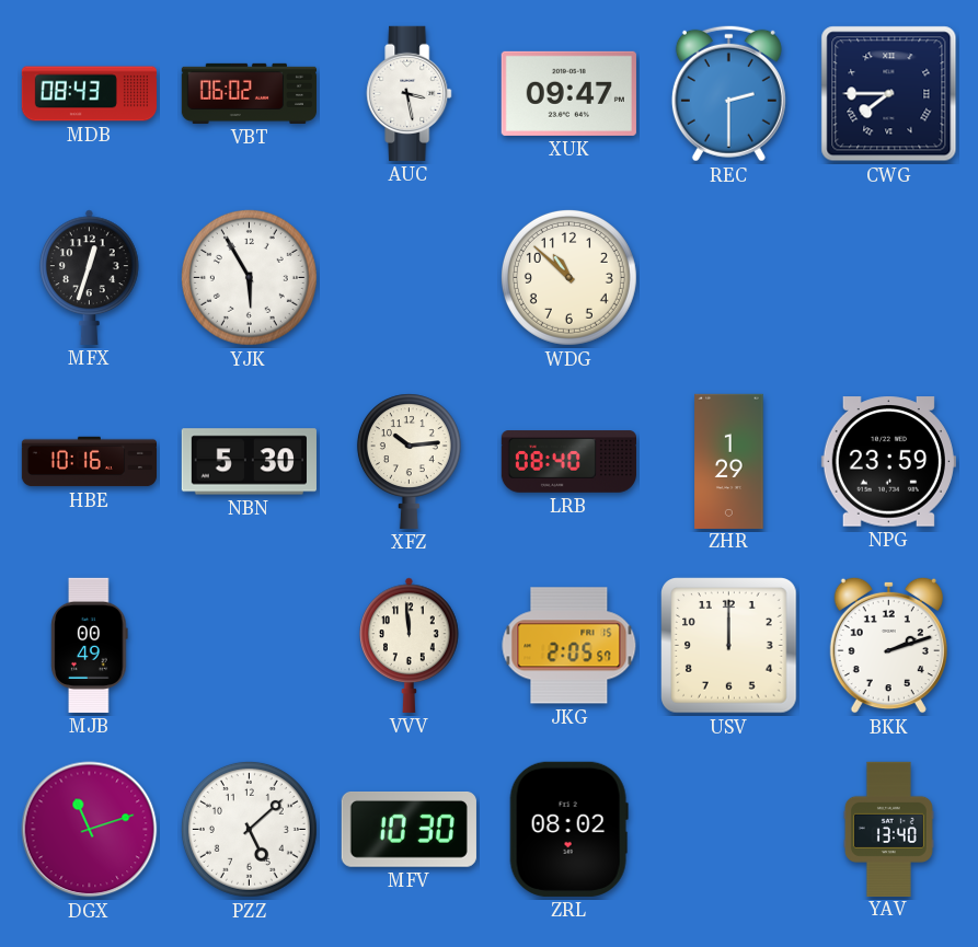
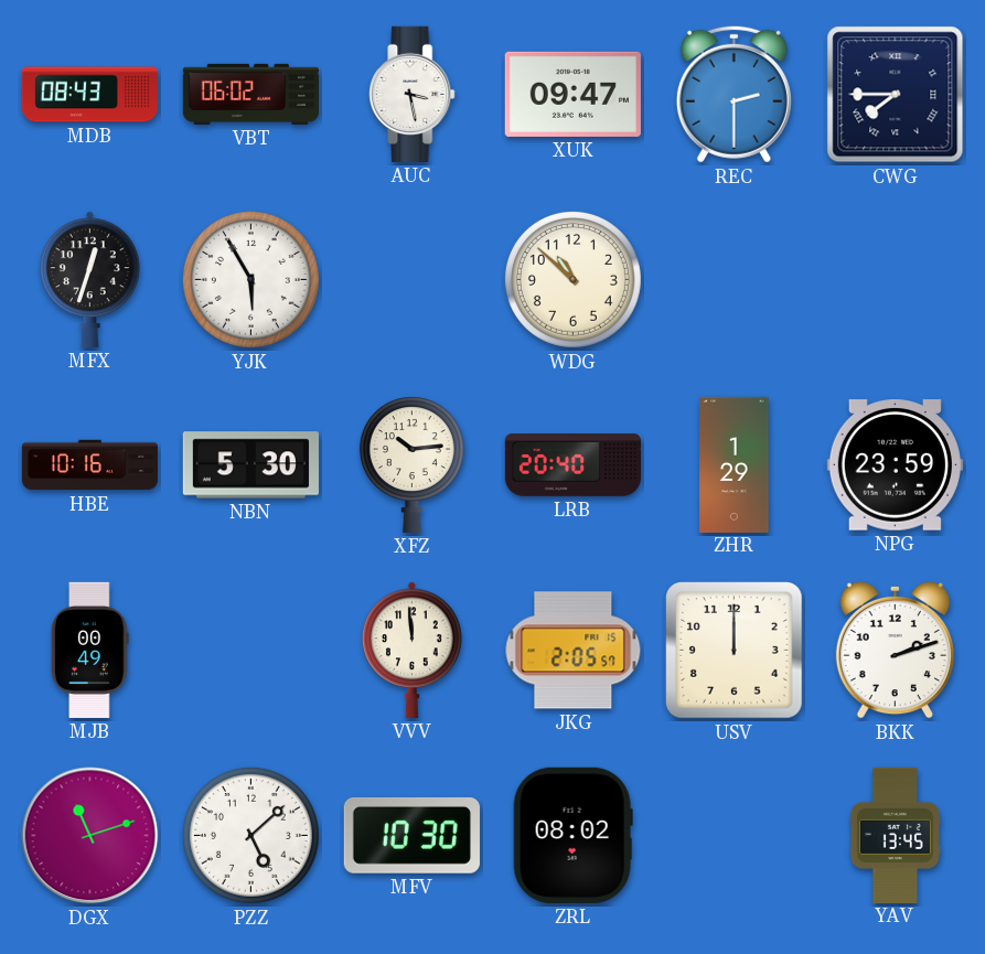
LRB: 08:40 -> 20:40
YAV: 13:40 -> 13:45
